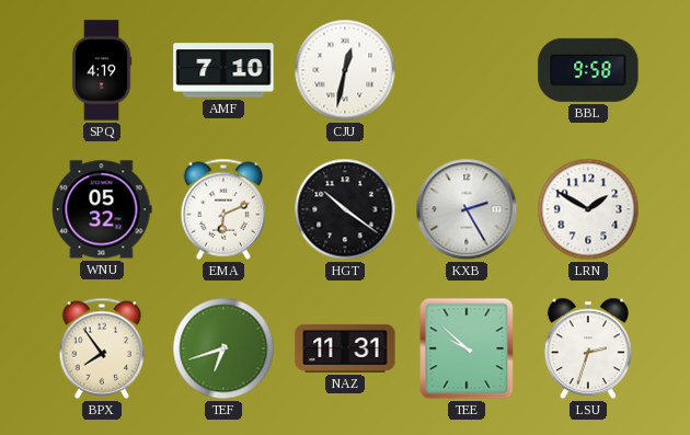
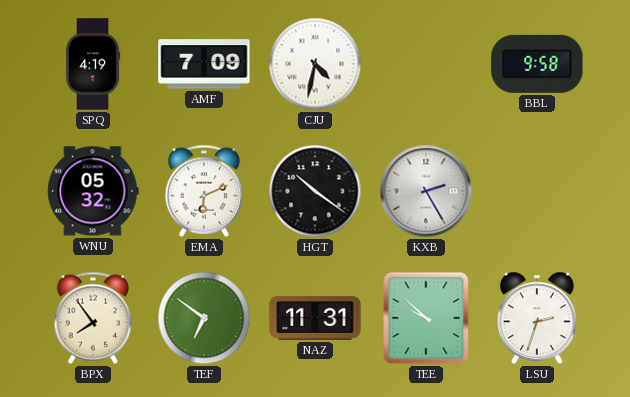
AMF: 7:10 -> 7:09
CJU: 12:32 -> 4:32
LRN: 1:50 -> none
TEF: 6:42 -> 6:51
